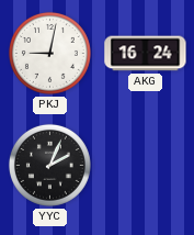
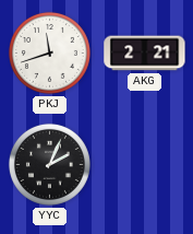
PKJ: 9:02 -> 11:42
AKG: 16:24 -> 2:21
